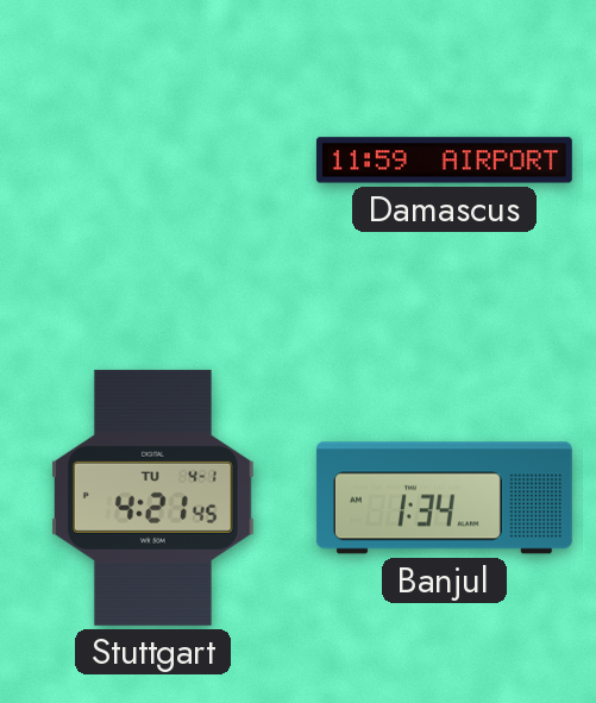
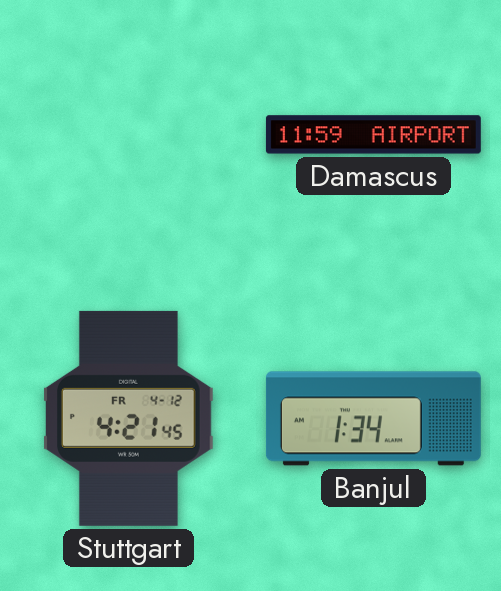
Stuttgart date: TU 4-1 -> FR 4-12
